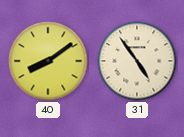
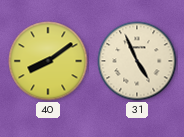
31: 4:54 -> 4:56
